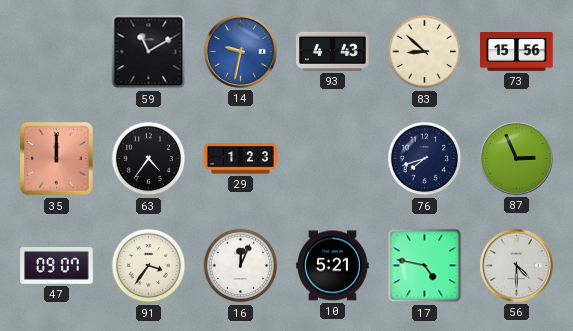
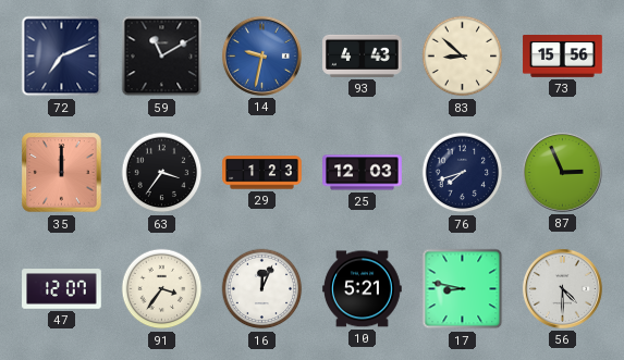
72: none -> 7:11
63: 4:36 -> 3:36
25: none -> 12:03
47: 09:07 -> 12:07
17: 4:47 -> 8:47
